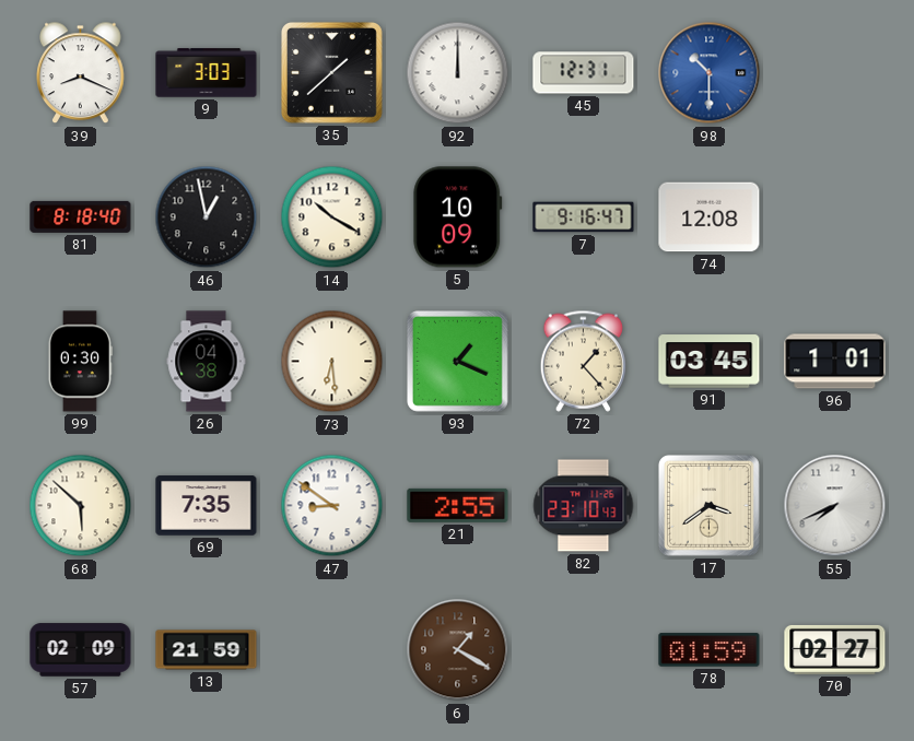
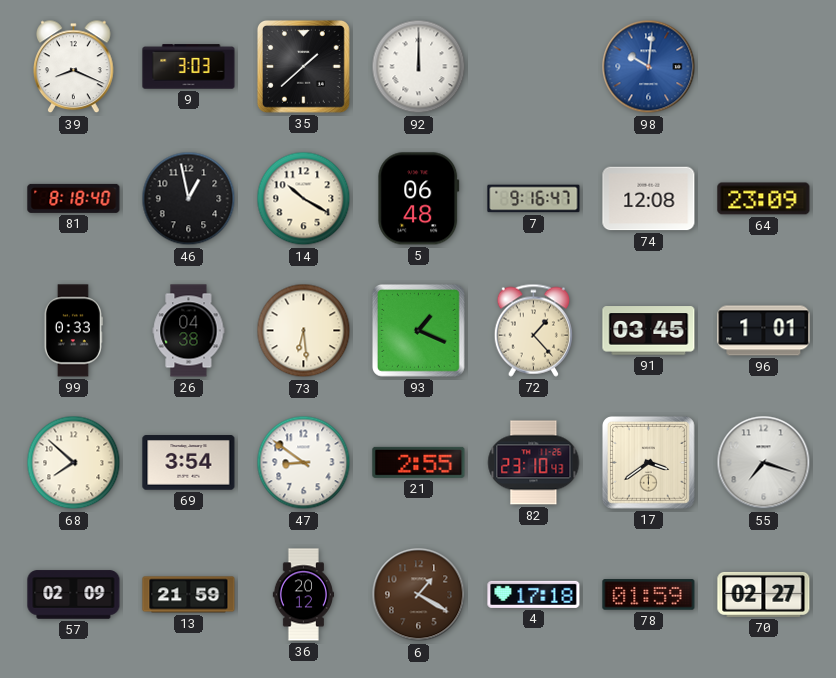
45: 12:31 -> none
98: 10:30 -> 10:01
5: 10:09 -> 06:48
64: none -> 23:09
99: 0:30 -> 0:33
68: 5:52 -> 7:52
69: 7:35 -> 3:54
55: 7:41 -> 7:18
36: none -> 20:12
4: none -> 17:18
